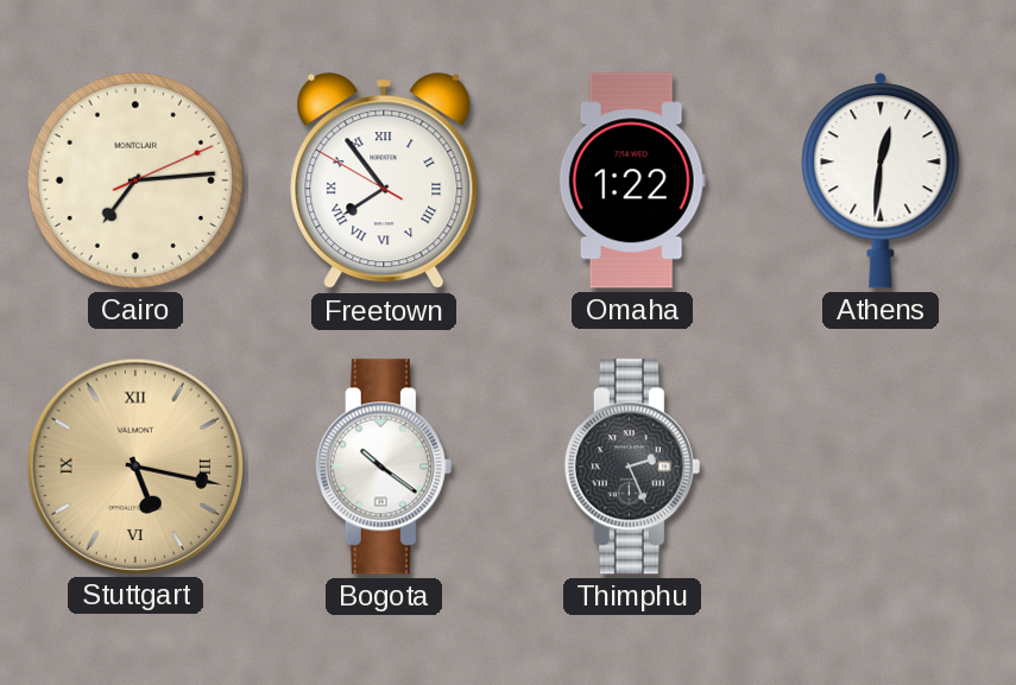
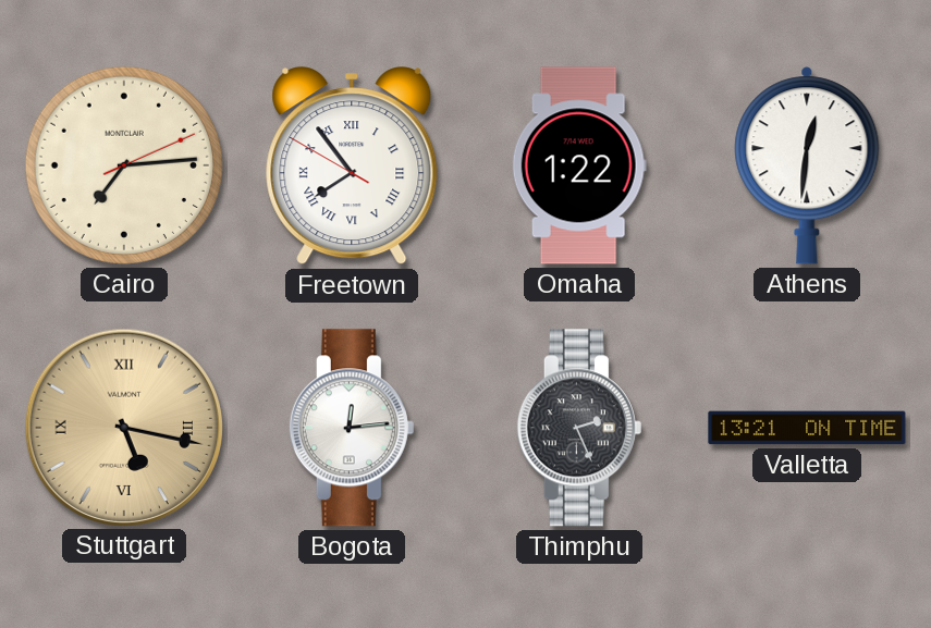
Bogota: 10:21 -> 12:14
Valletta: none -> 13:21
